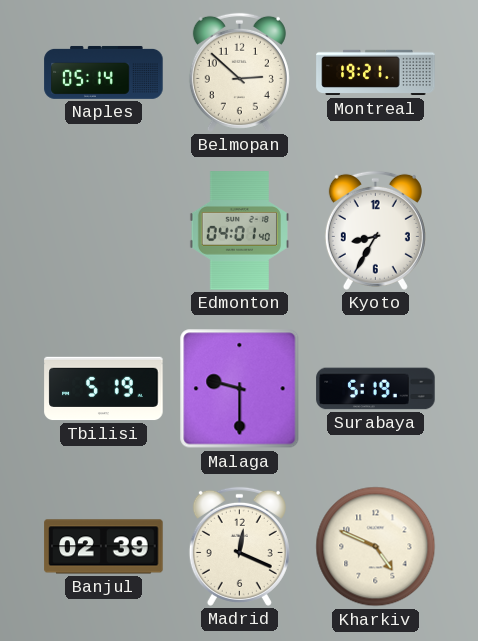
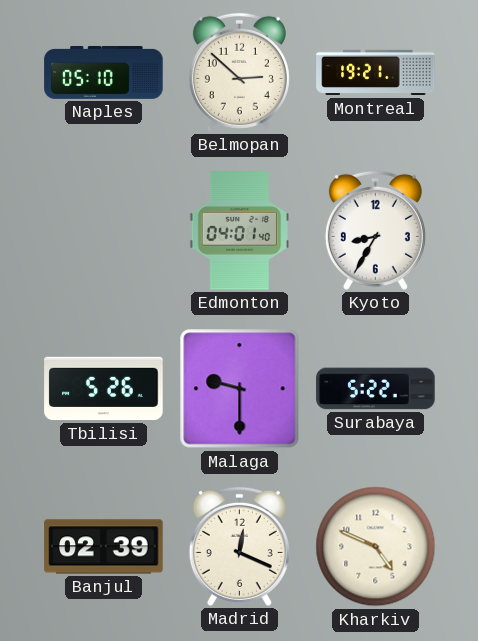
Naples: 05:14 -> 05:10
Tbilisi: 5:19 -> 5:26
Surabaya: 5:19 -> 5:22
